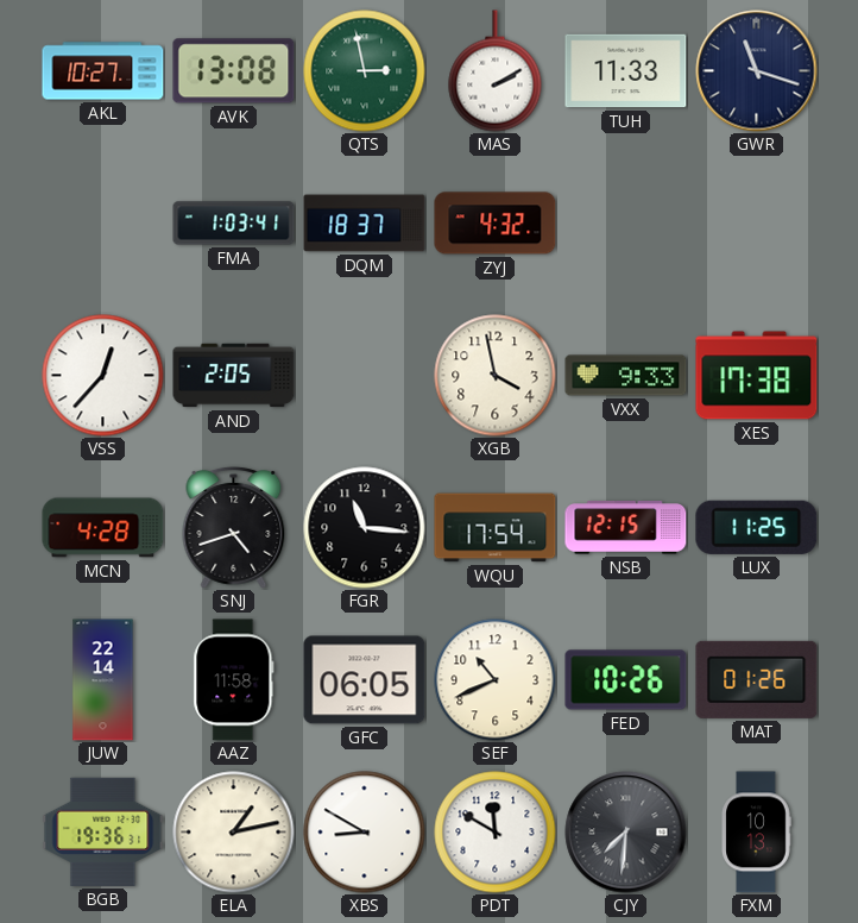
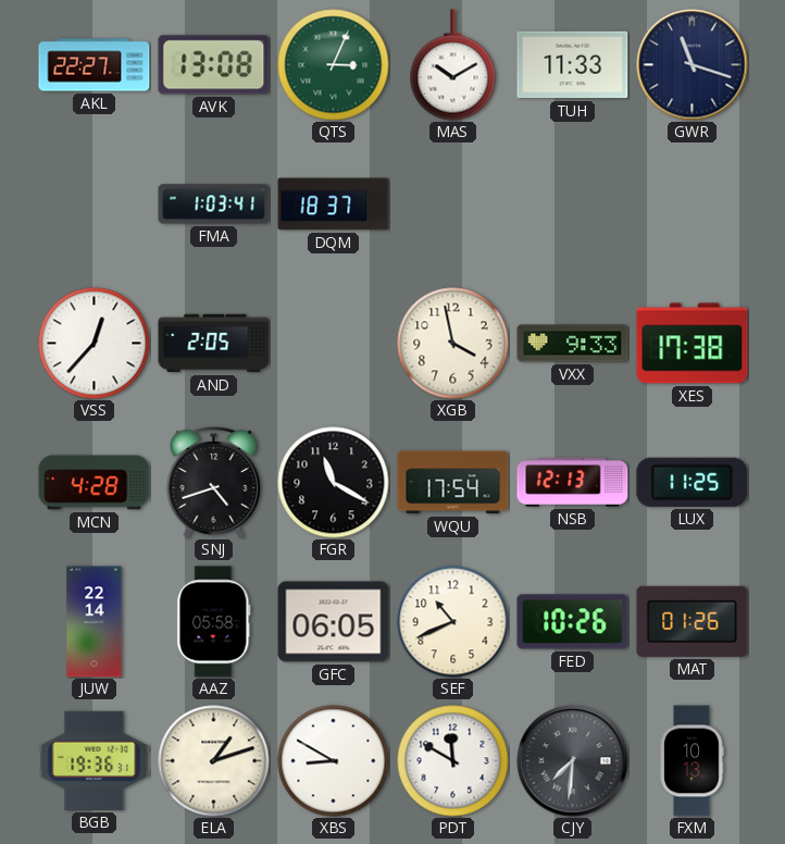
AKL: 10:27 -> 22:27
QTS: 2:58 -> 3:04
MAS: 2:10 -> 10:10
ZYJ: 4:32 -> none
FGR: 11:16 -> 11:20
NSB: 12:15 -> 12:13
AAZ: 11:58 -> 05:58
ELA: 1:13 -> 1:12
